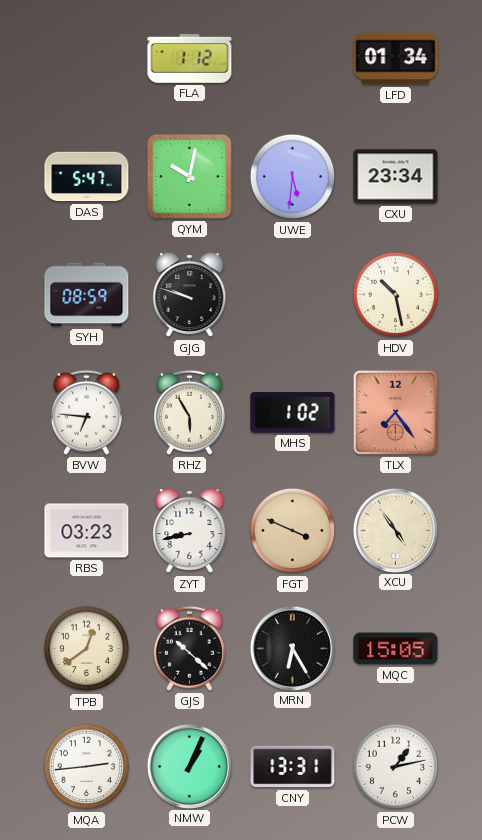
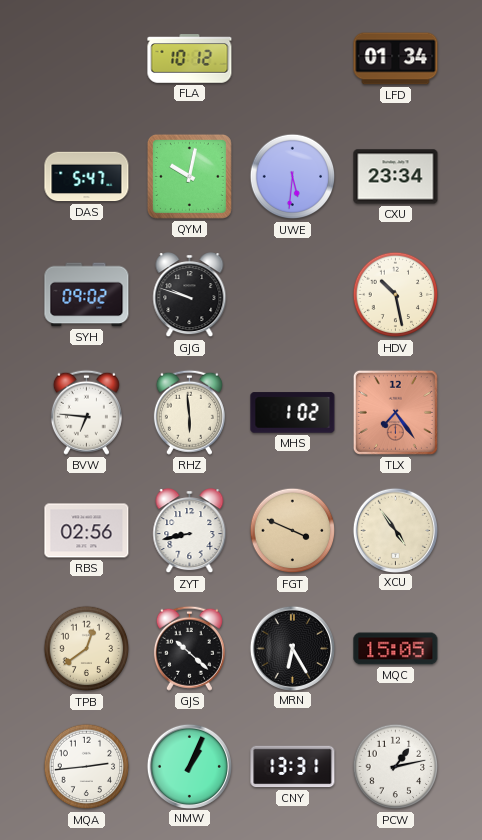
FLA: 1:12 -> 10:12
SYH: 08:59 -> 09:02
RHZ: 5:55 -> 5:59
RBS: 03:23 -> 02:56
